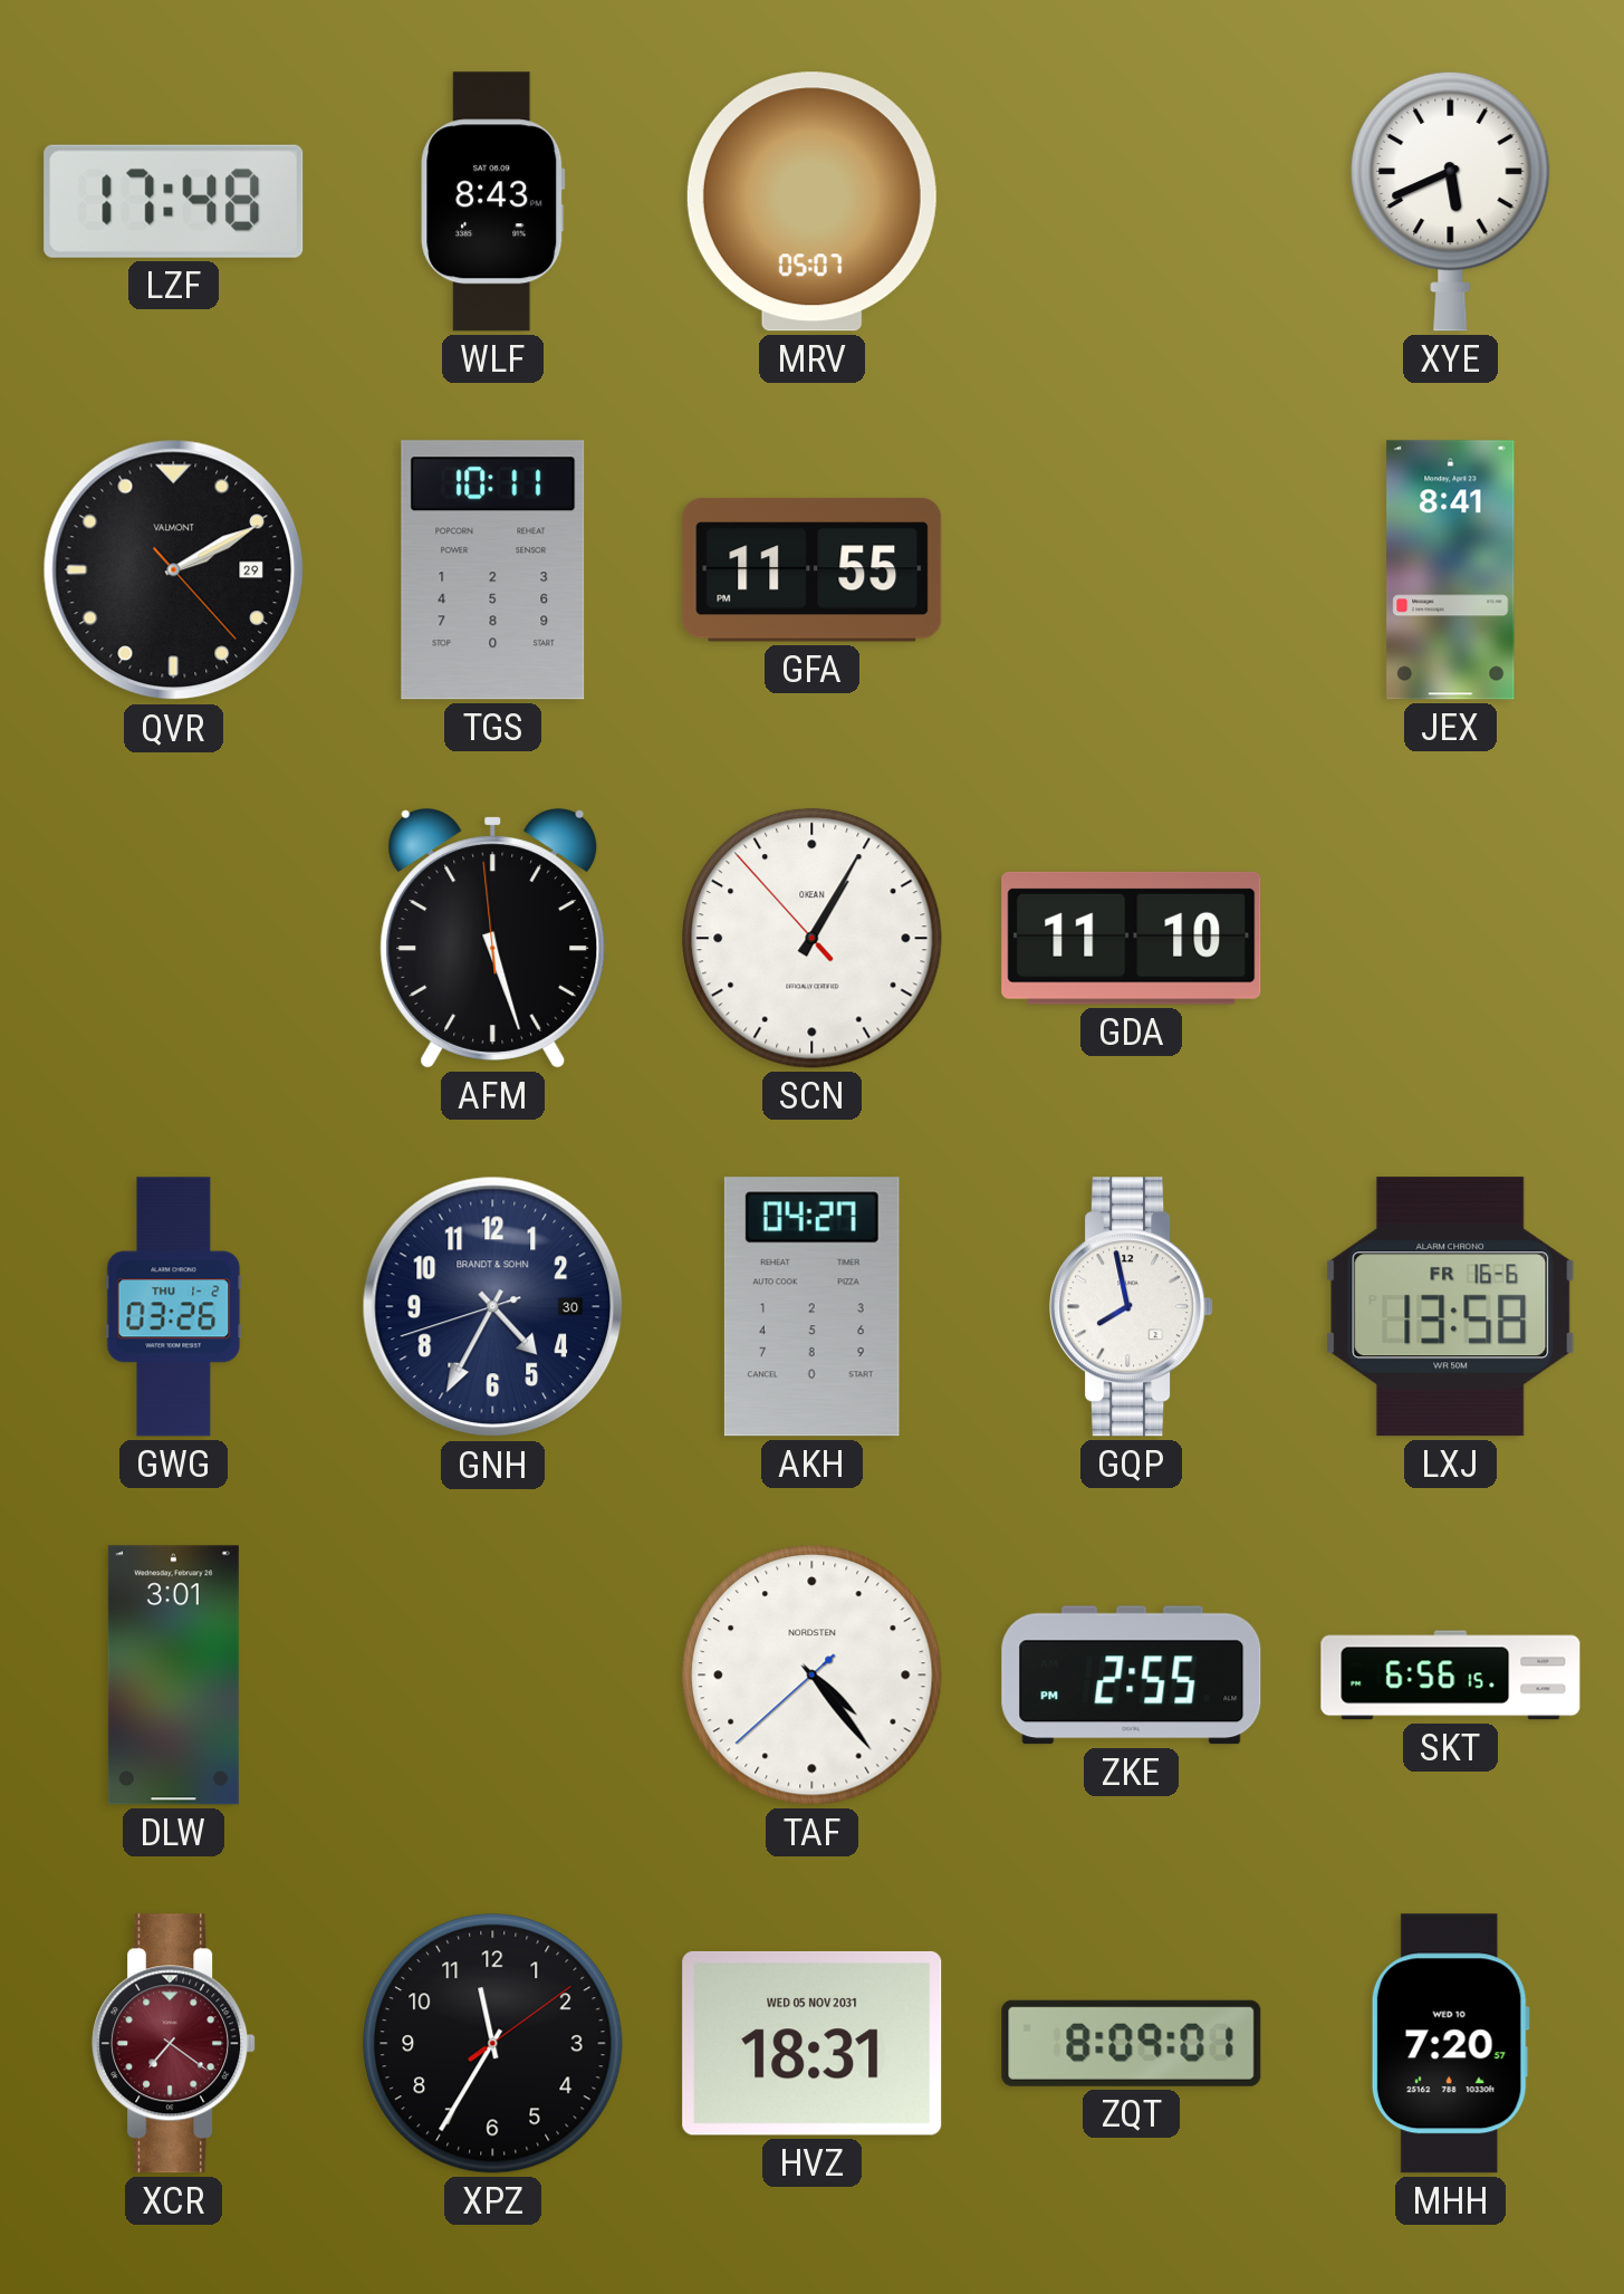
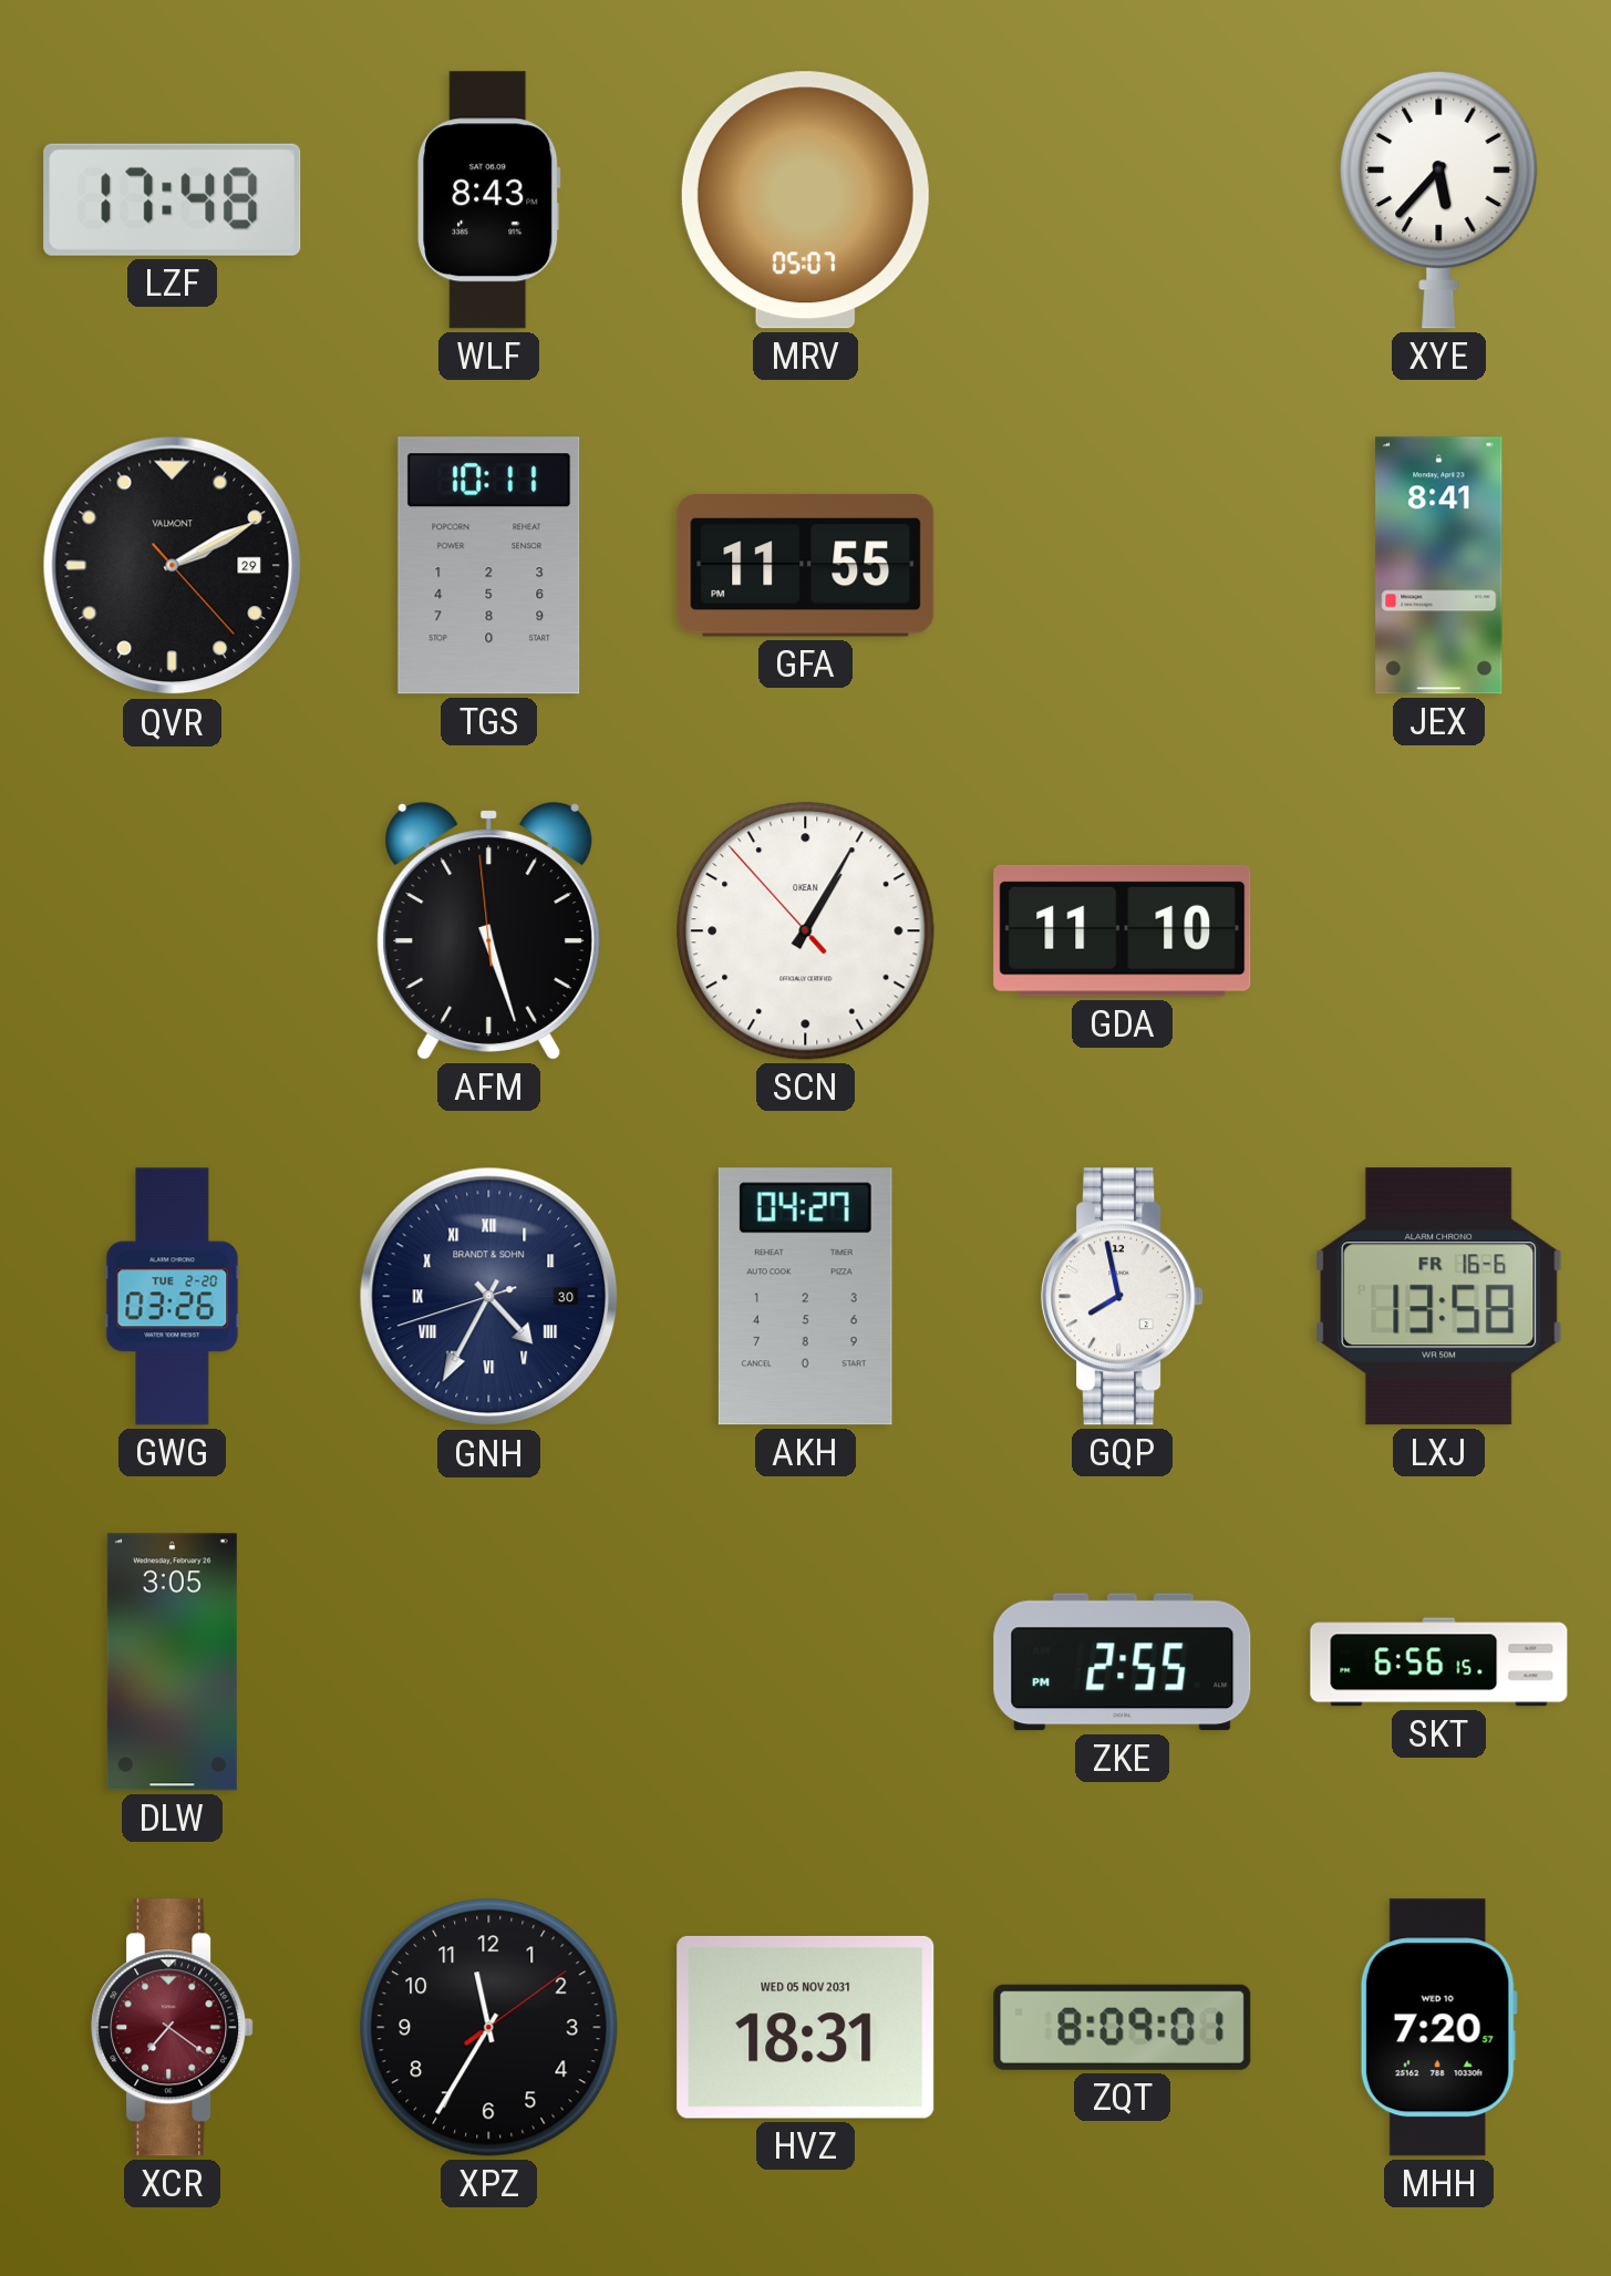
XYE: 5:41 -> 5:37
GWG date: THU 1-2 -> TUE 2-20
GNH numerals: Arabic -> Roman
DLW: 3:01 -> 3:05
TAF: 4:23 -> none
